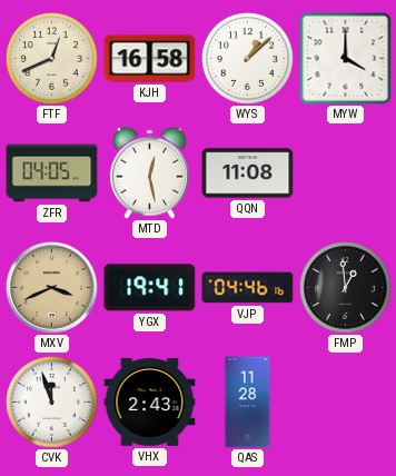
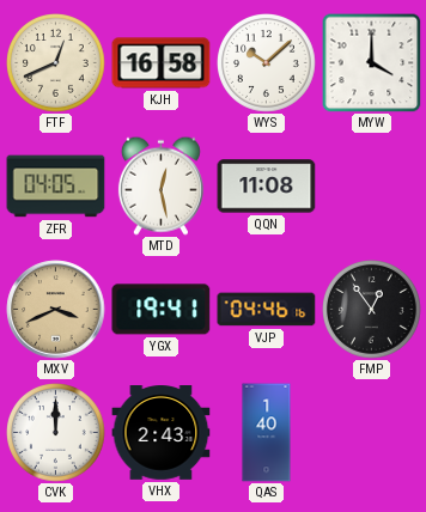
WYS: 1:08 -> 10:08
FMP: 12:59 -> 12:54
CVK: 11:57 -> 12:00
QAS: 11:28 -> 1:40
